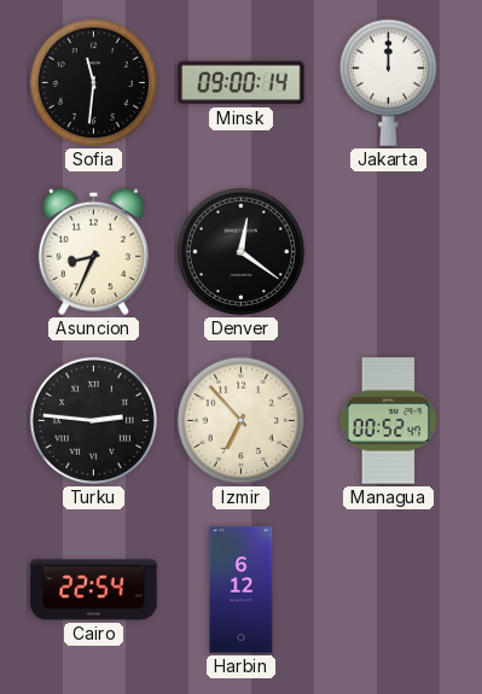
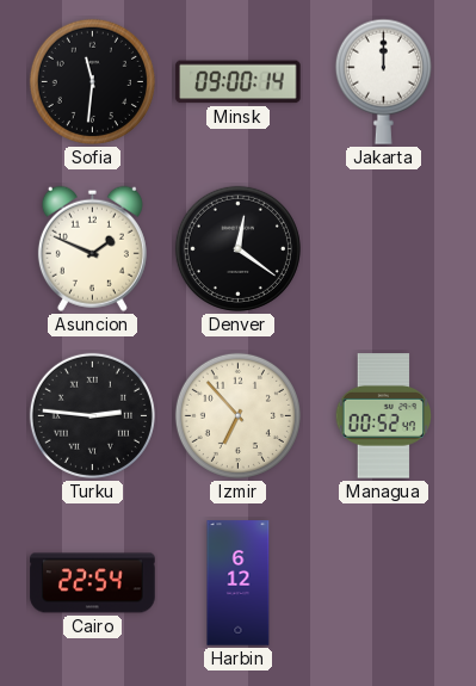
Asuncion: 8:34 -> 1:49
